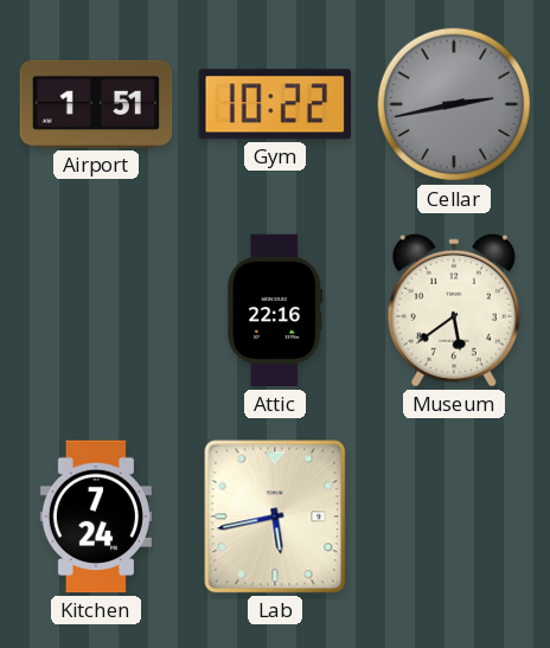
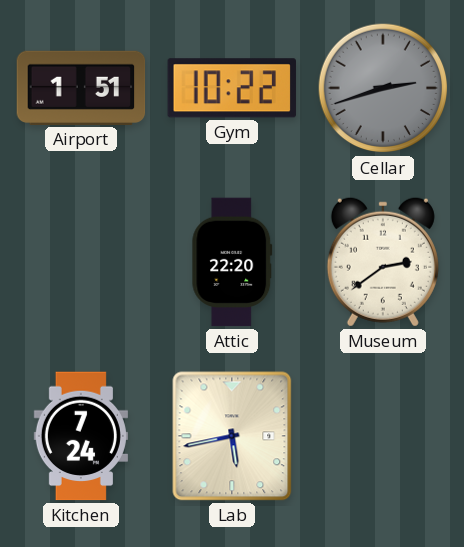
Cellar: 2:43 -> 2:42
Attic: 22:16 -> 22:20
Museum: 5:39 -> 2:39
